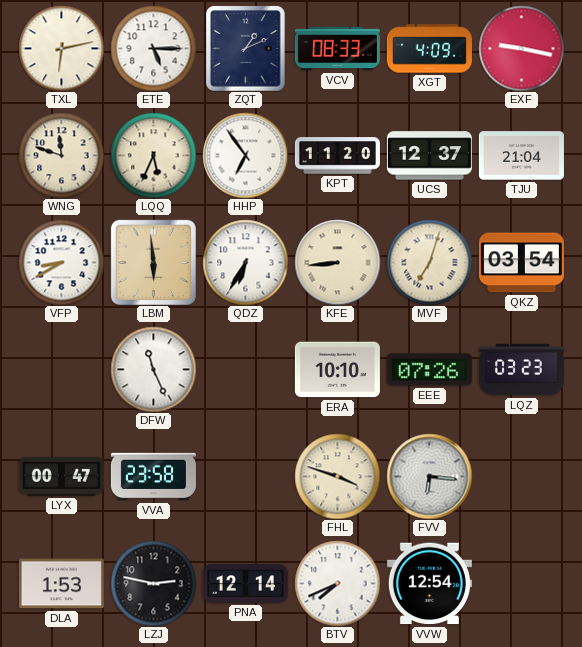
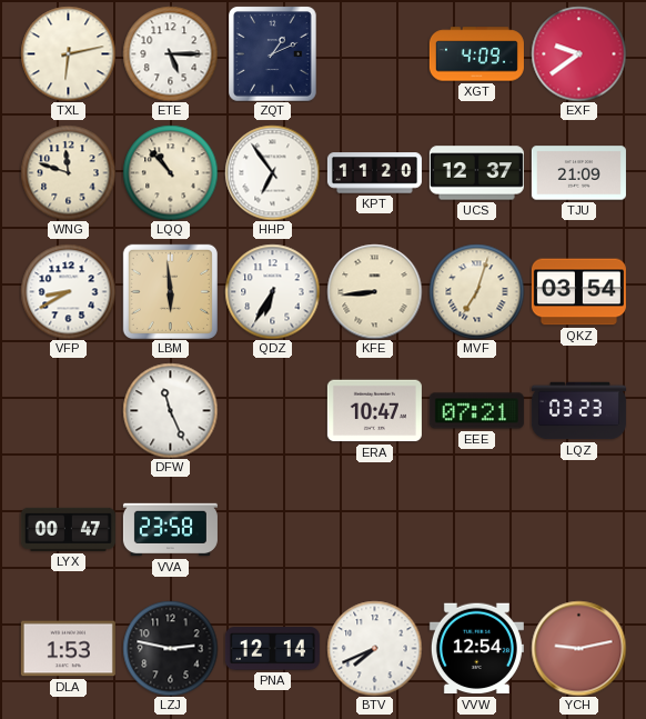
VCV: 08:33 -> none
EXF: 9:17 -> 9:39
LQQ: 5:34 -> 10:53
TJU: 21:04 -> 21:09
ERA: 10:10 -> 10:47
EEE: 07:26 -> 07:21
FHL: 3:48 -> none
FVV: 6:16 -> none
YCH: none -> 9:13
